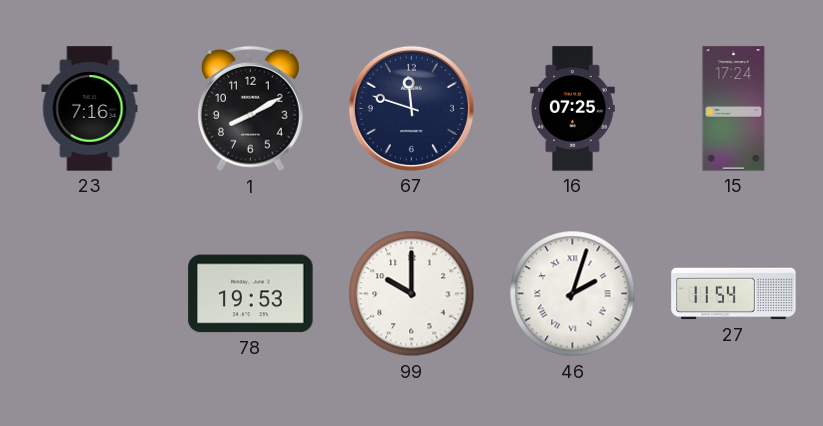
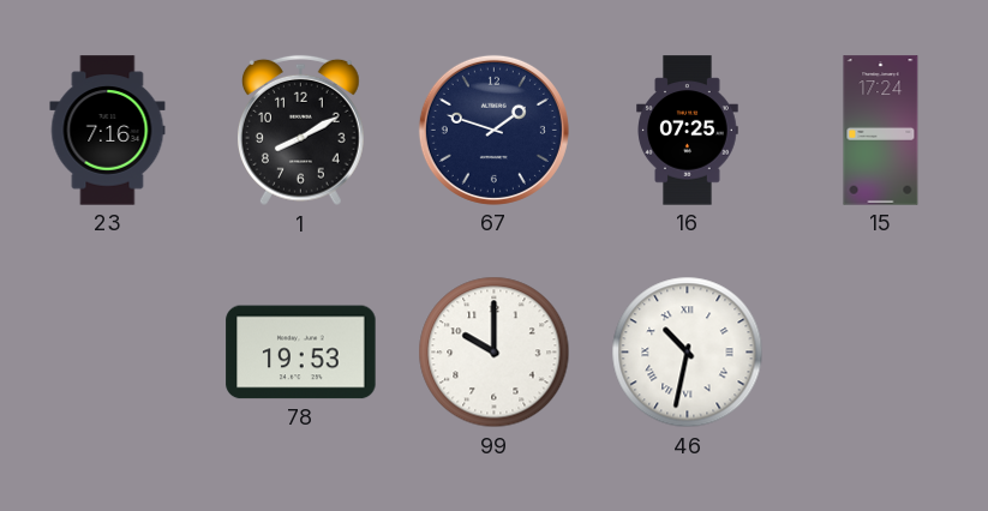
67: 11:48 -> 1:48
46: 2:03 -> 10:32
27: 11:54 -> none
